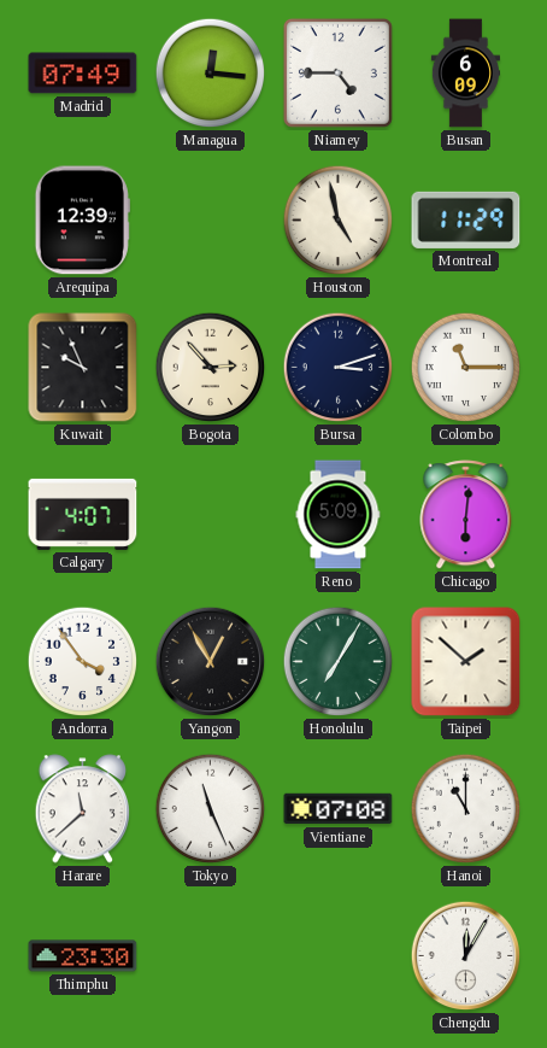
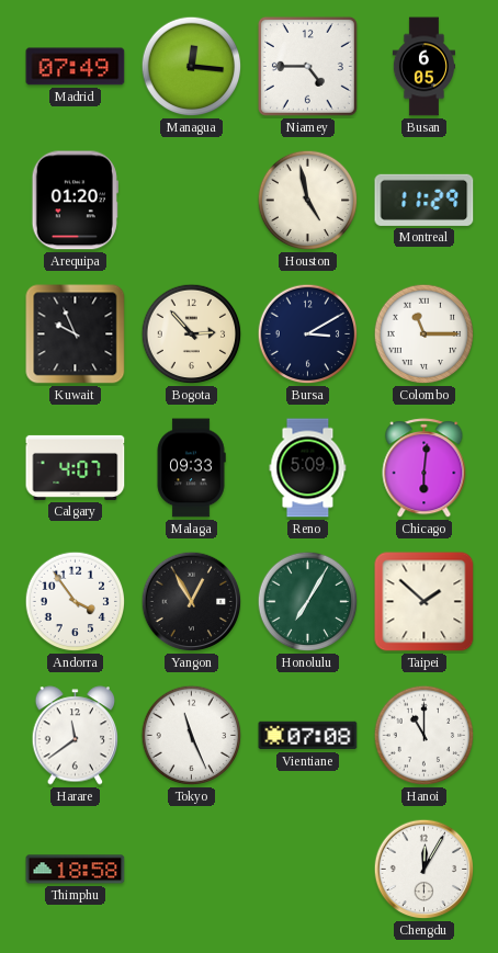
Busan: 6:09 -> 6:05
Arequipa: 12:39 -> 01:20
Bursa: 3:12 -> 3:10
Malaga: none -> 09:33
Harare: 11:38 -> 11:39
Thimphu: 23:30 -> 18:58
